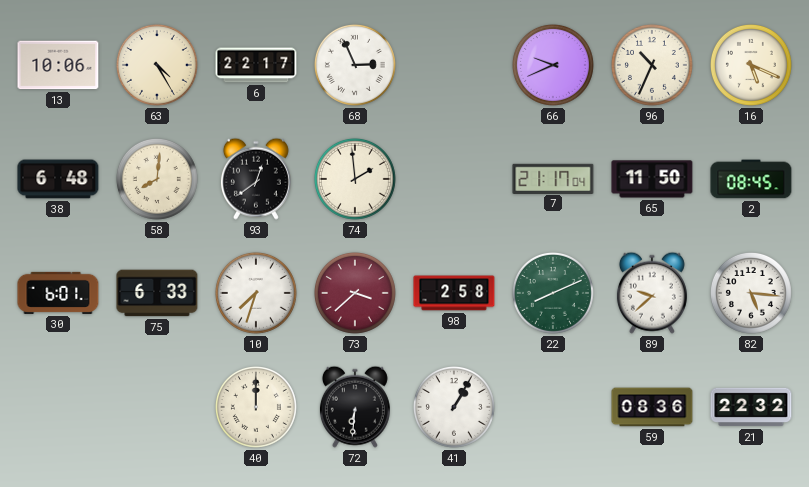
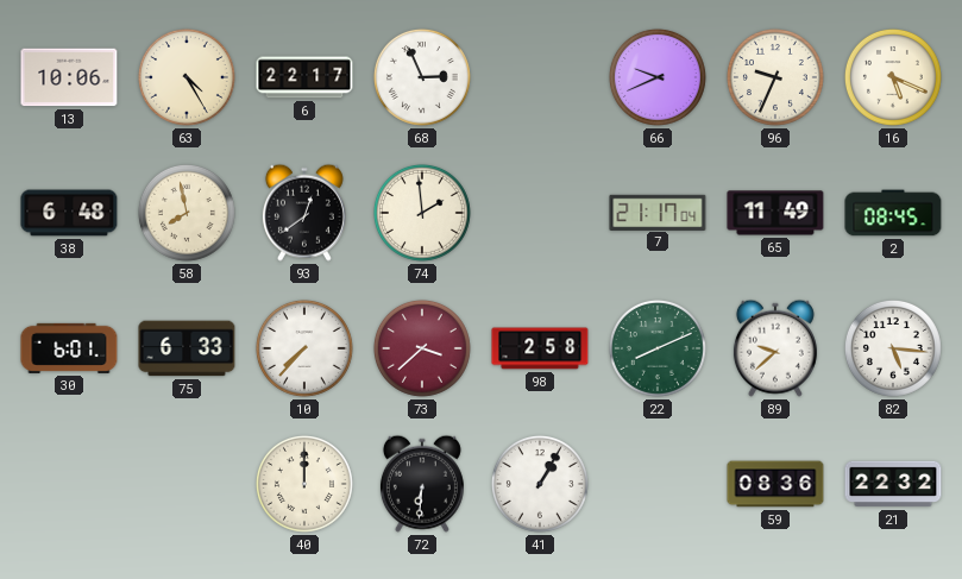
96: 10:34 -> 9:34
58: 8:01 -> 7:58
65: 11:50 -> 11:49
10: 7:33 -> 7:37
